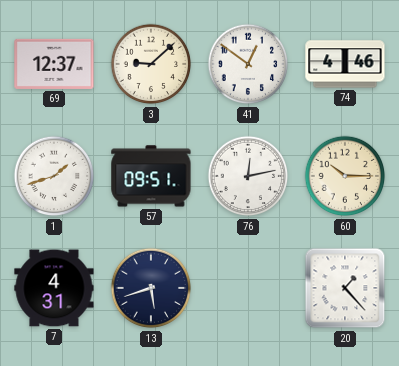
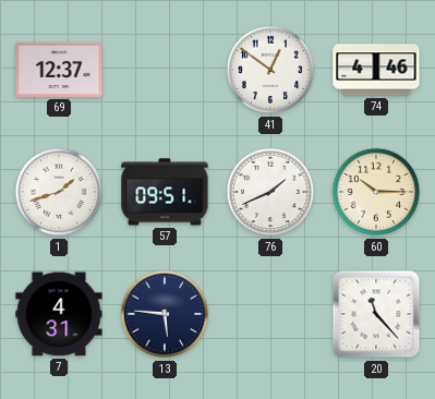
3: 9:08 -> none
76: 12:13 -> 1:41
13: 5:42 -> 5:46
20: 1:23 -> 11:23
